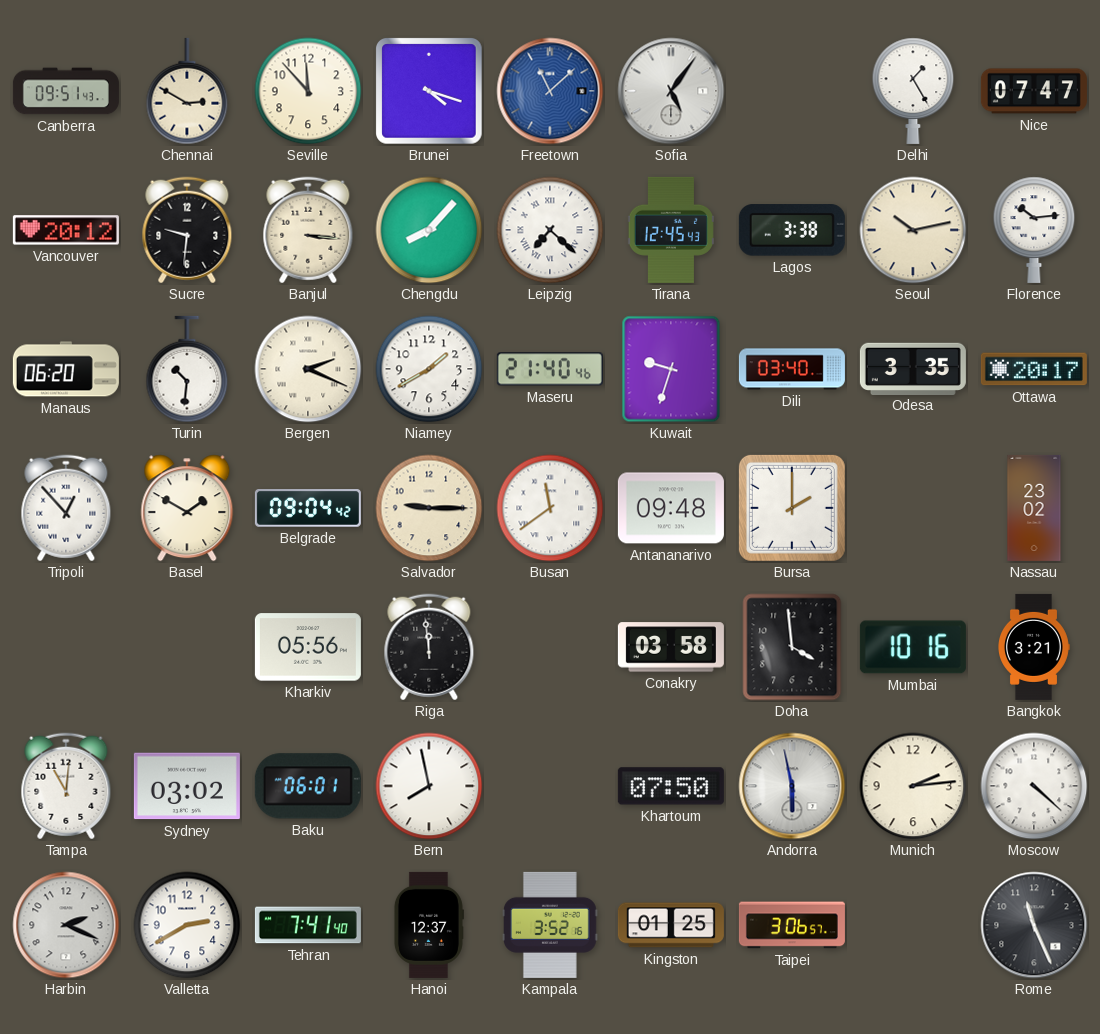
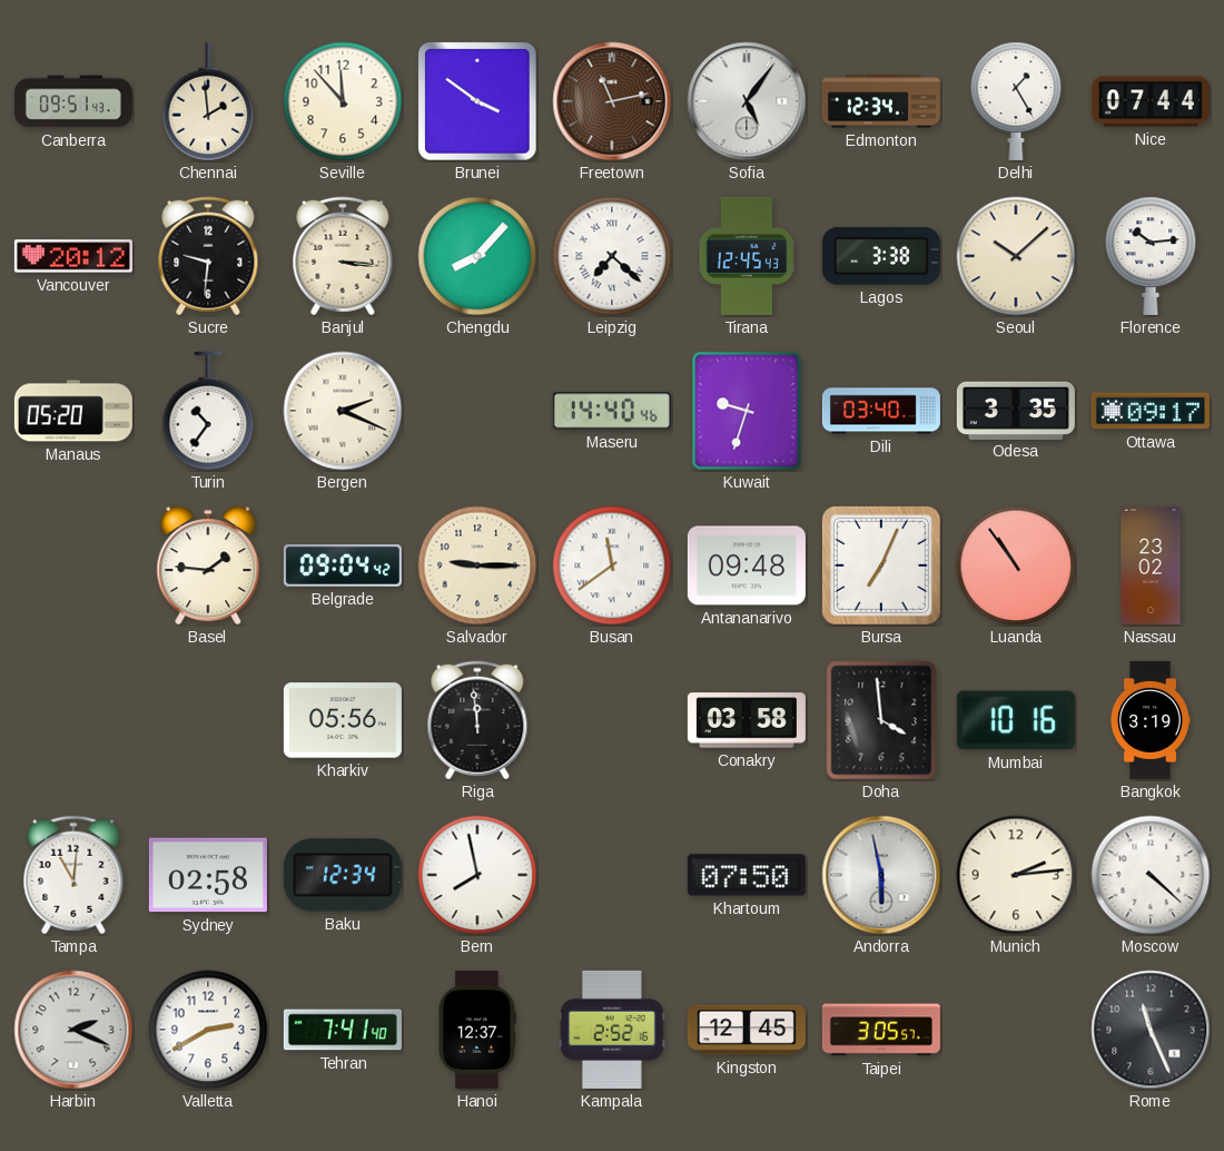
Chennai: 2:50 -> 1:59
Brunei: 4:18 -> 3:51
Freetown: 11:08 -> 11:13
Freetown dial: blue -> brown
Edmonton: none -> 12:34
Nice: 07:47 -> 07:44
Seoul: 10:13 -> 10:08
Manaus: 06:20 -> 05:20
Turin: 10:31 -> 10:36
Niamey: 1:40 -> none
Maseru: 21:40 -> 14:40
Ottawa: 20:17 -> 09:17
Tripoli: 12:53 -> none
Basel: 1:50 -> 1:46
Bursa: 2:00 -> 7:04
Luanda: none -> 10:54
Bangkok: 3:21 -> 3:19
Sydney: 03:02 -> 02:58
Baku: 06:01 -> 12:34
Kampala: 3:52 -> 2:52
Kingston: 01:25 -> 12:45
Taipei: 3:06 -> 3:05
